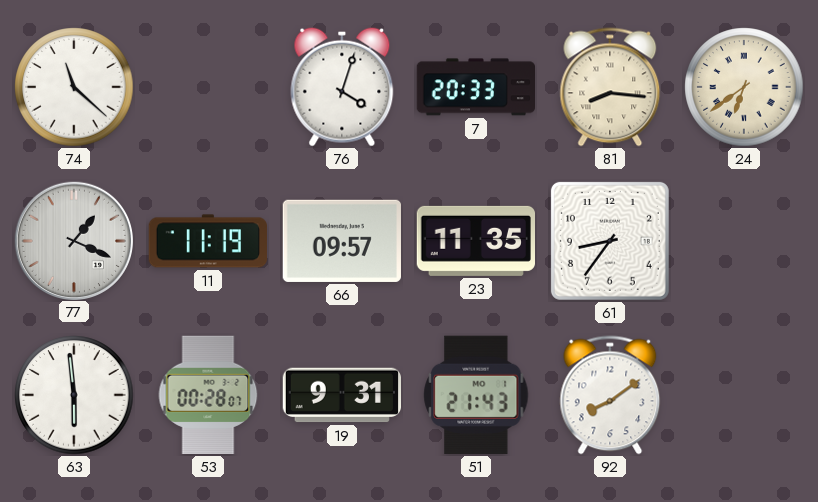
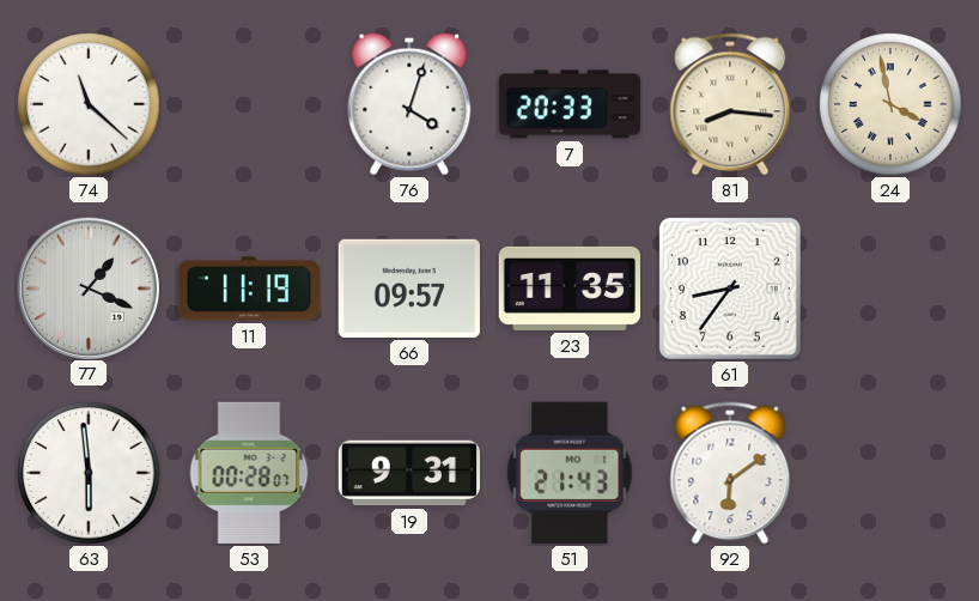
24: 6:39 -> 3:58
92: 8:09 -> 6:09
